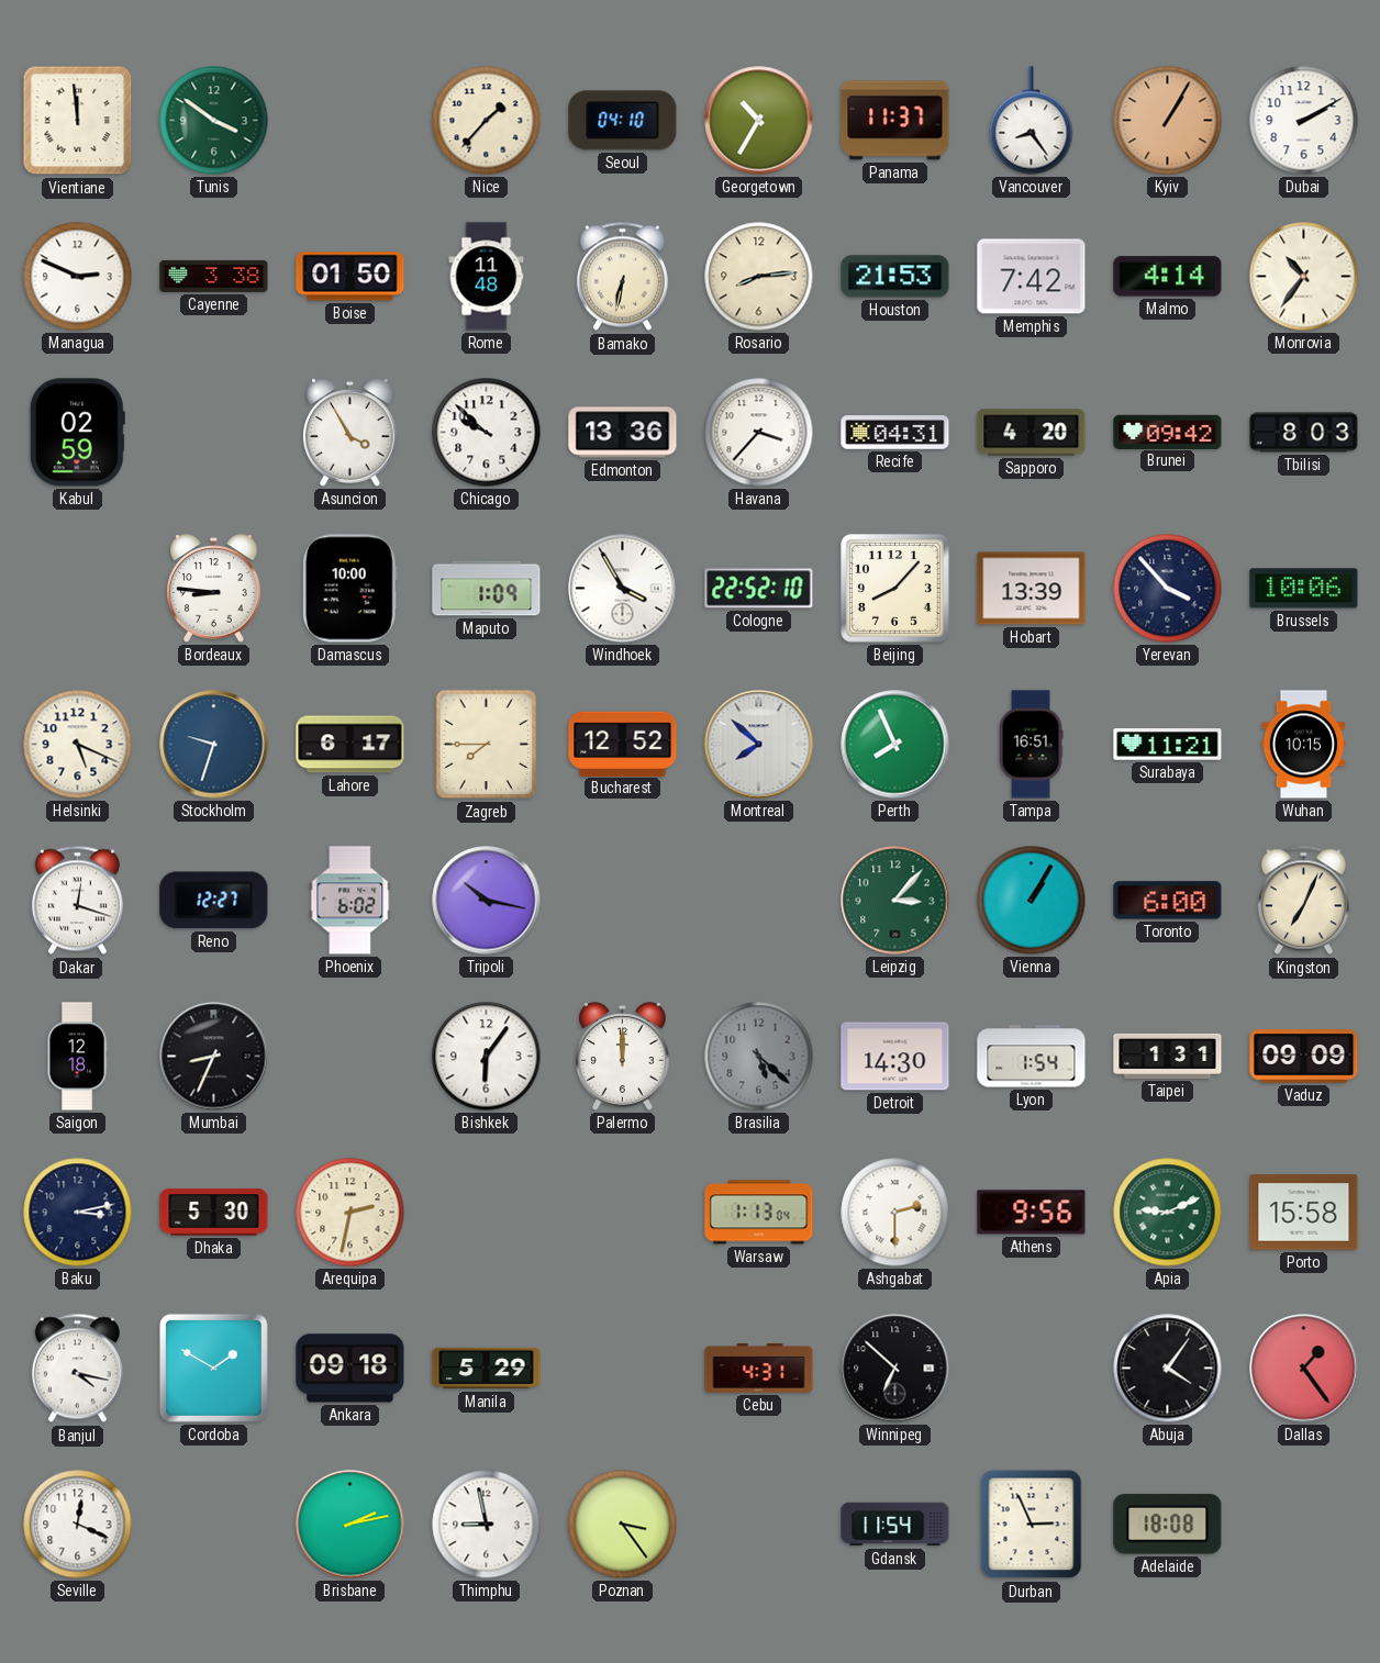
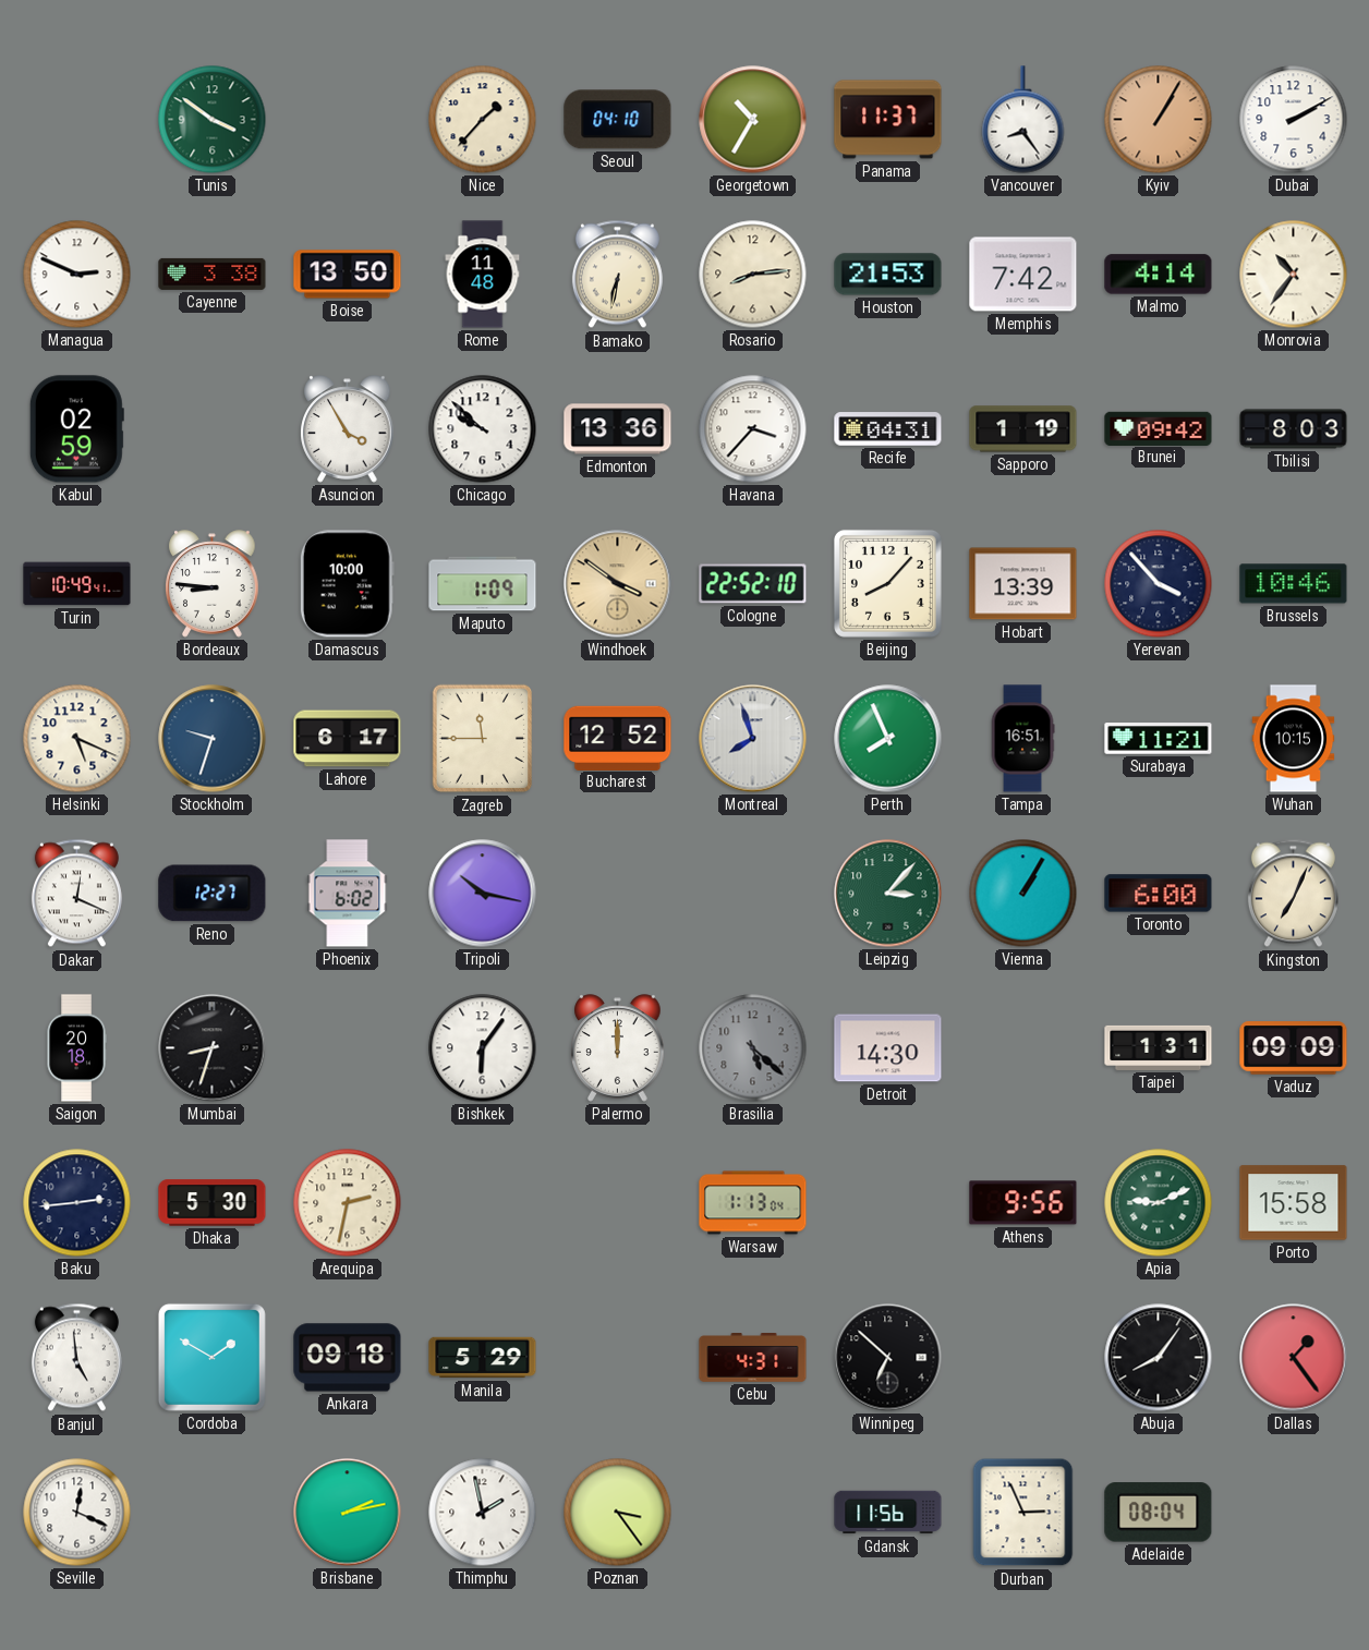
Vientiane: 11:59 -> none
Boise: 01:50 -> 13:50
Sapporo: 4:20 -> 1:19
Turin: none -> 10:49
Windhoek: 3:55 -> 3:51
Windhoek dial: white -> champagne
Brussels: 10:06 -> 10:46
Zagreb: 7:45 -> 11:45
Montreal: 7:52 -> 7:57
Dakar: 12:18 -> 12:19
Saigon: 12:18 -> 20:18
Mumbai: 8:34 -> 8:33
Lyon: 1:54 -> none
Baku: 3:13 -> 2:44
Ashgabat: 2:30 -> none
Banjul: 4:17 -> 4:59
Abuja: 4:06 -> 8:06
Thimphu: 8:58 -> 1:58
Gdansk: 11:54 -> 11:56
Adelaide: 18:08 -> 08:04
